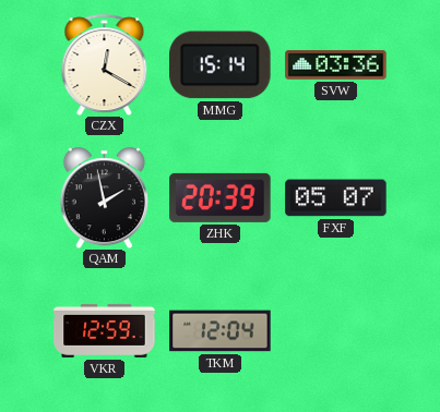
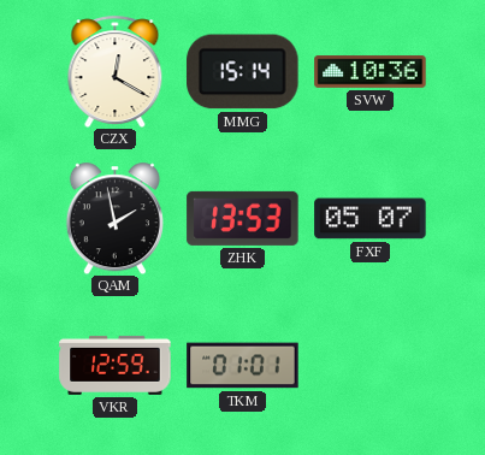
SVW: 03:36 -> 10:36
ZHK: 20:39 -> 13:53
TKM: 12:04 -> 01:01
